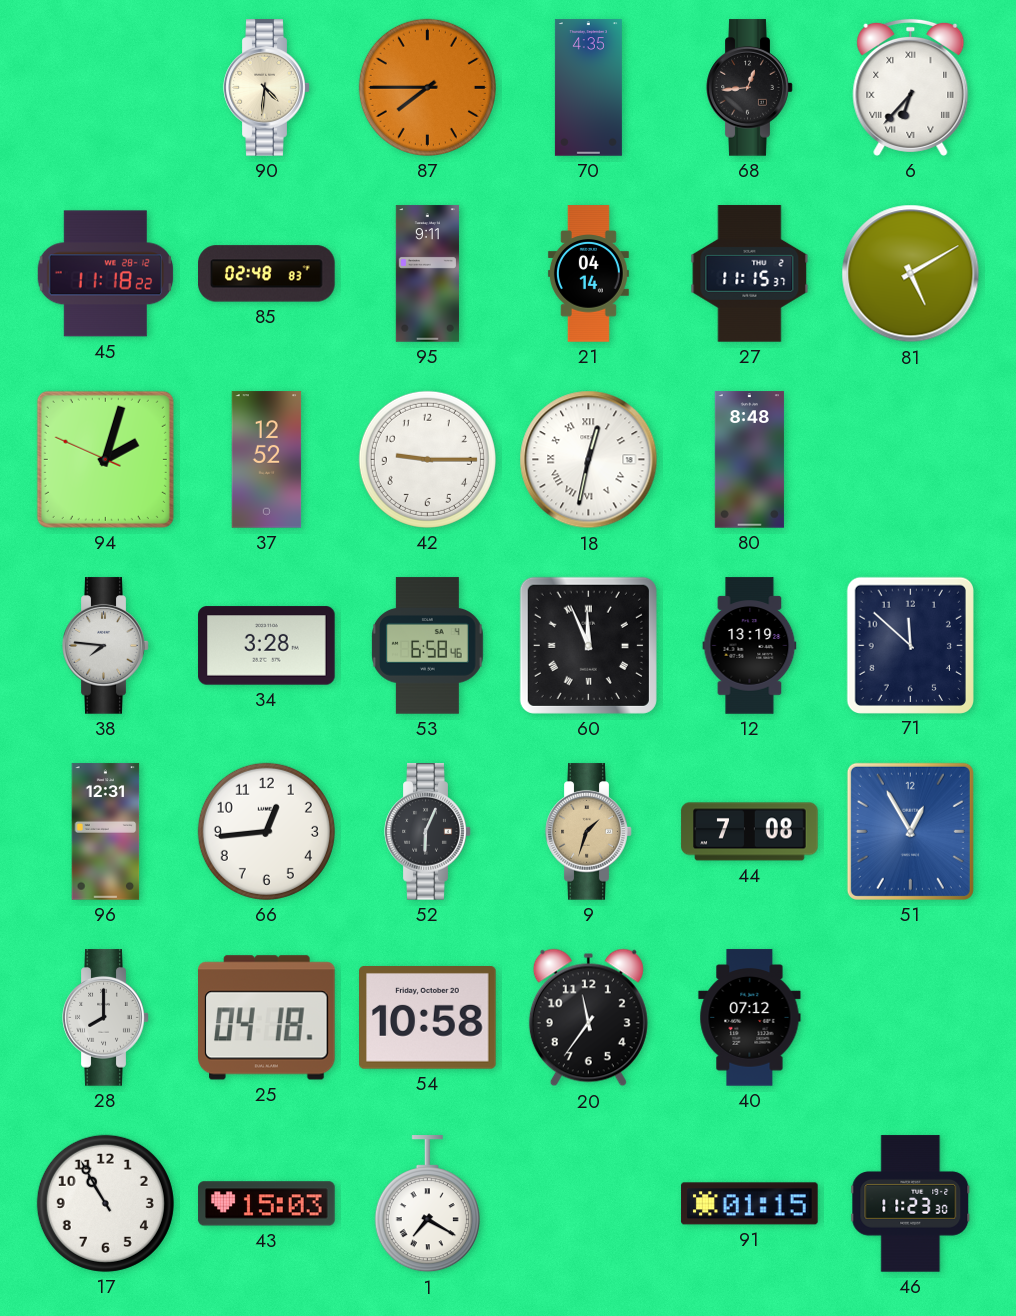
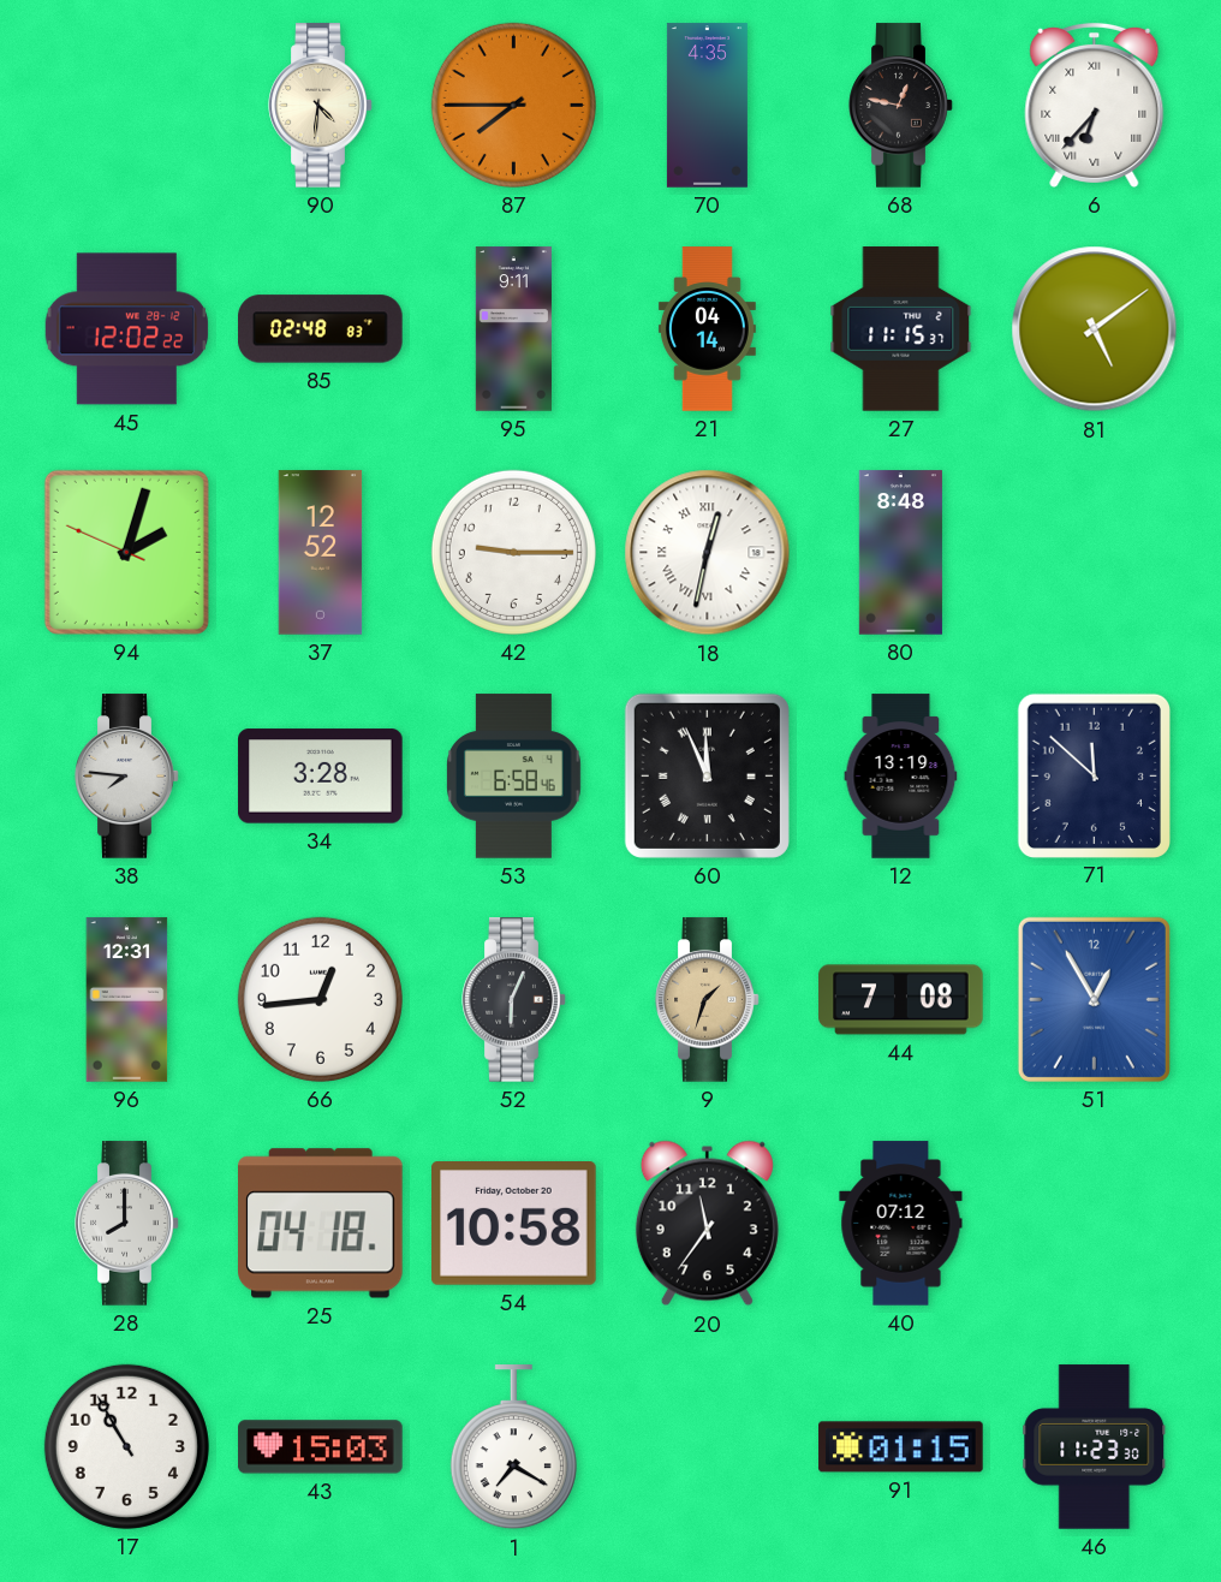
68: 12:44 -> 12:47
45: 11:18 -> 12:02
81: 5:10 -> 5:09
